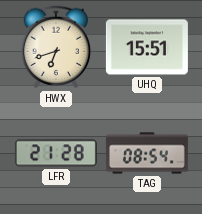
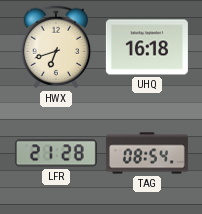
UHQ: 15:51 -> 16:18
